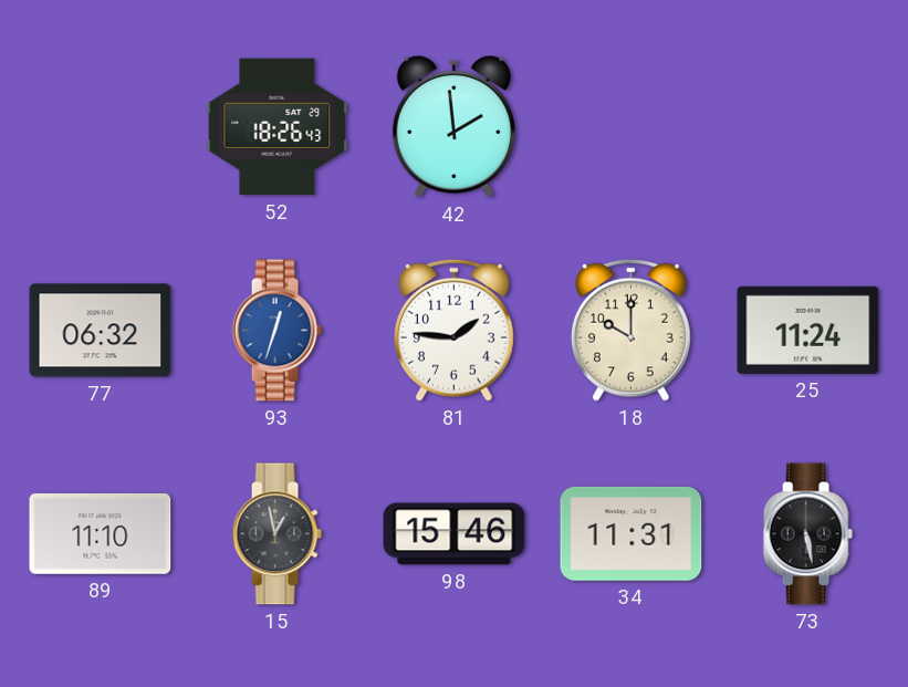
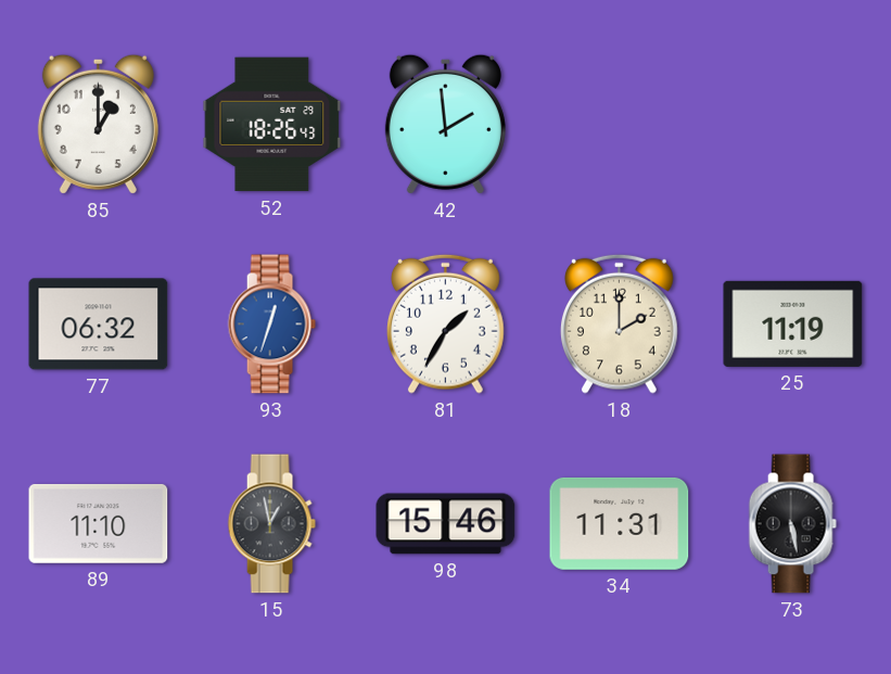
85: none -> 1:00
81: 1:46 -> 1:35
18: 10:00 -> 2:00
25: 11:24 -> 11:19
